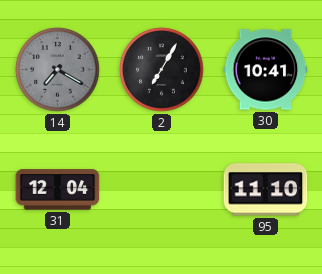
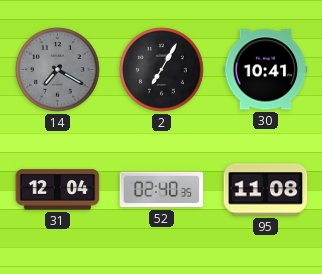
52: none -> 02:40
95: 11:10 -> 11:08
